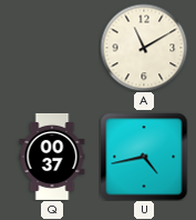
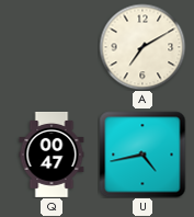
A: 11:10 -> 7:10
Q: 00:37 -> 00:47
